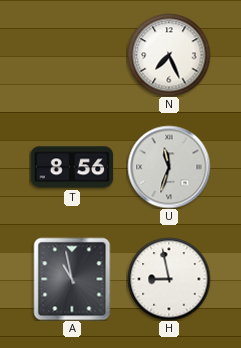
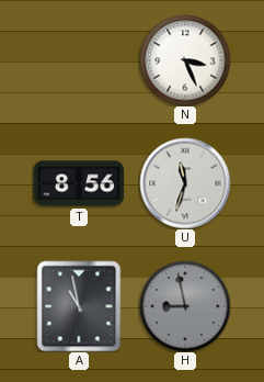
N: 7:26 -> 3:26
H dial: white -> grey
